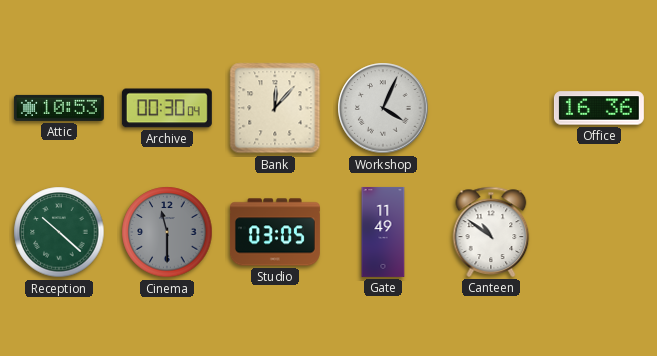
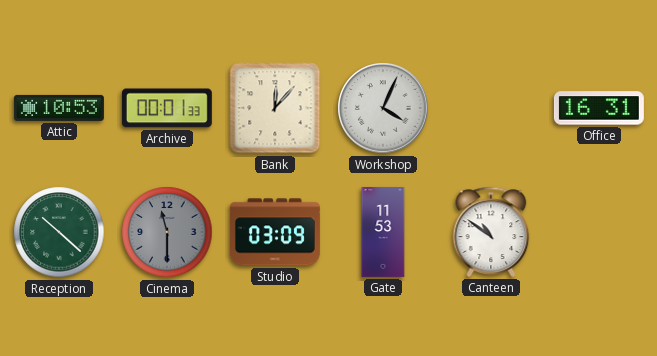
Archive: 00:30 -> 00:01
Office: 16:36 -> 16:31
Studio: 03:05 -> 03:09
Gate: 11:49 -> 11:53
